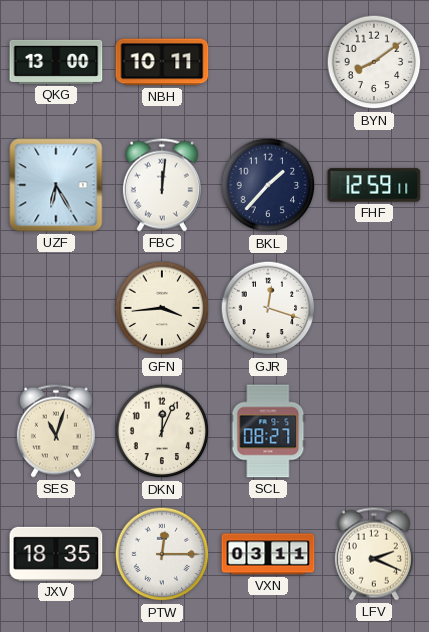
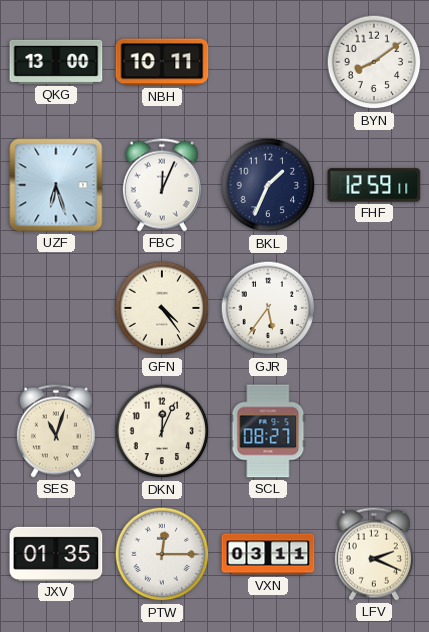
UZF: 6:25 -> 6:27
FBC: 12:01 -> 12:04
BKL: 1:37 -> 1:34
GFN: 3:44 -> 4:24
GJR: 12:18 -> 5:36
JXV: 18:35 -> 01:35
